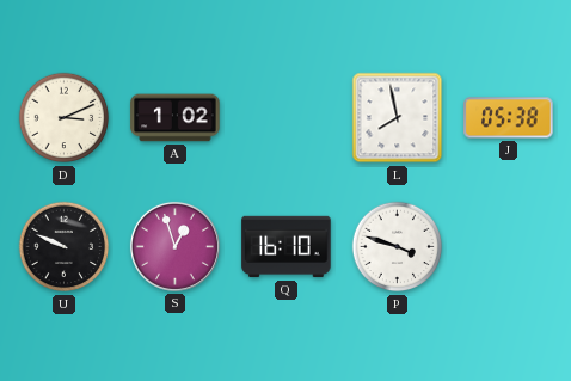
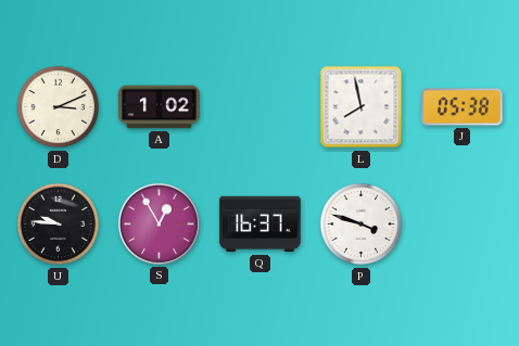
U: 9:49 -> 9:46
S: 12:57 -> 12:55
Q: 16:10 -> 16:37
